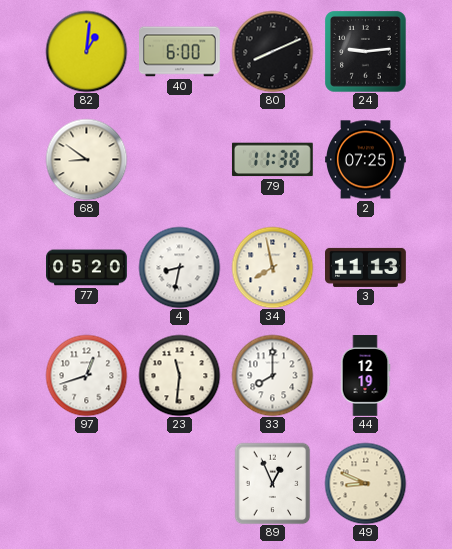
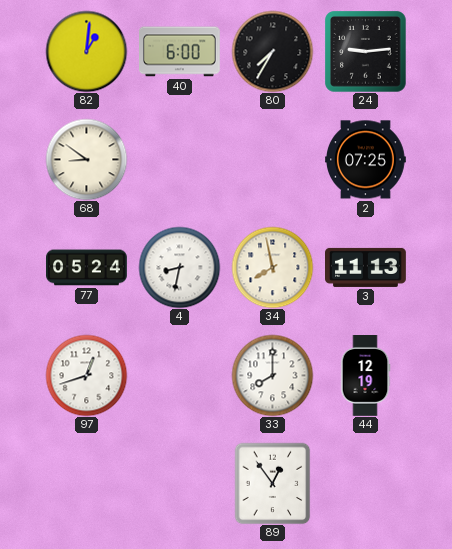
80: 8:11 -> 7:35
79: 11:38 -> none
77: 05:20 -> 05:24
23: 11:31 -> none
89: 12:56 -> 12:54
49: 8:49 -> none
